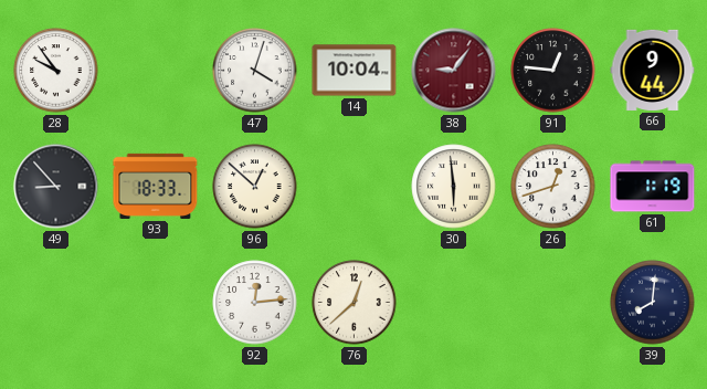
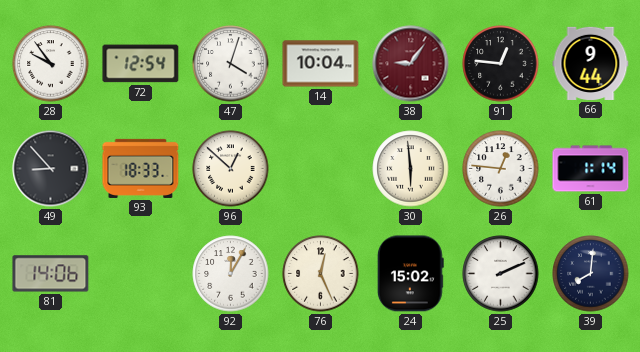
72: none -> 12:54
26: 12:42 -> 12:46
61: 1:19 -> 1:14
81: none -> 14:06
92: 12:14 -> 12:05
76: 12:38 -> 12:26
24: none -> 15:02
25: none -> 2:11
